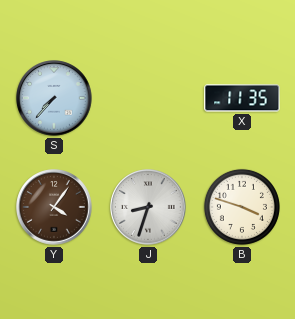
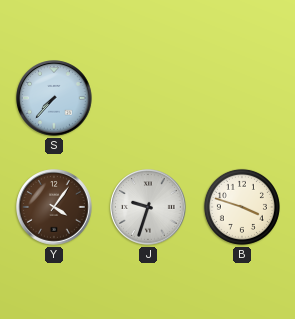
X: 11:35 -> none
J: 8:33 -> 9:33
